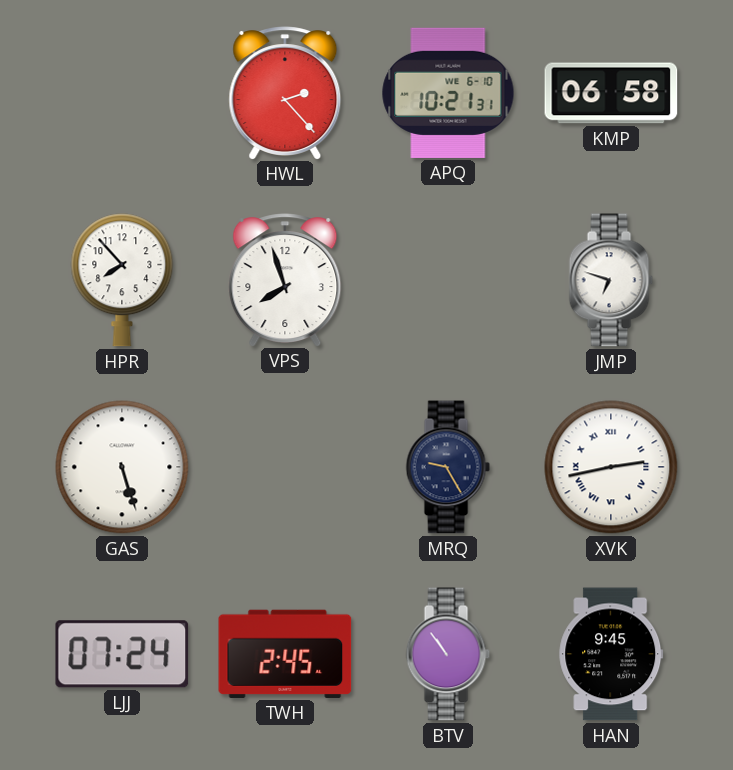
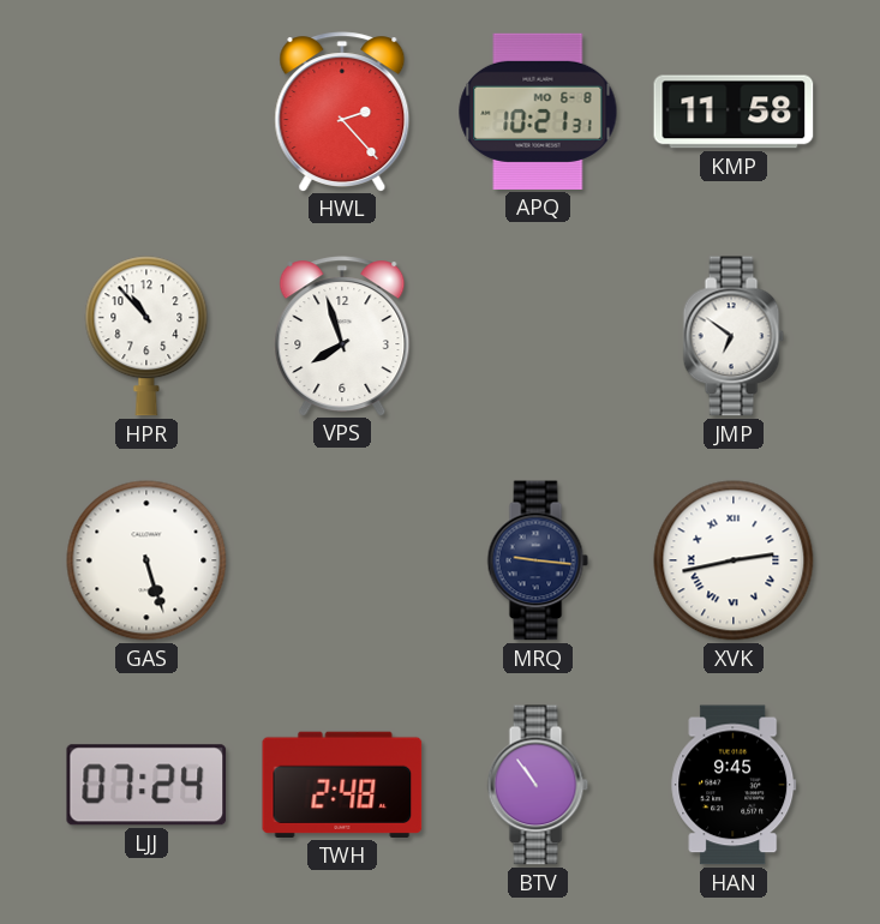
APQ date: WE 6-10 -> MO 6-8
KMP: 06:58 -> 11:58
HPR: 7:53 -> 10:53
JMP: 6:48 -> 6:51
MRQ: 9:25 -> 9:16
TWH: 2:45 -> 2:48
